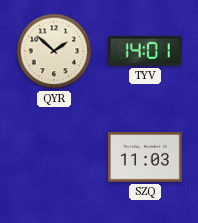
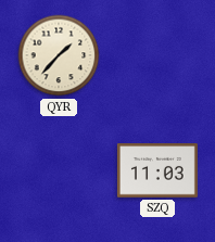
QYR: 1:52 -> 1:37
TYV: 14:01 -> none
